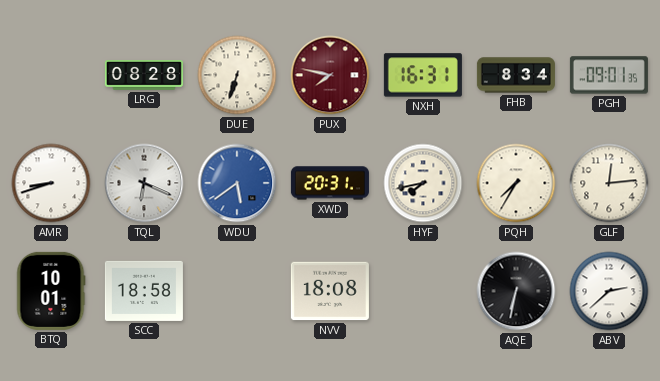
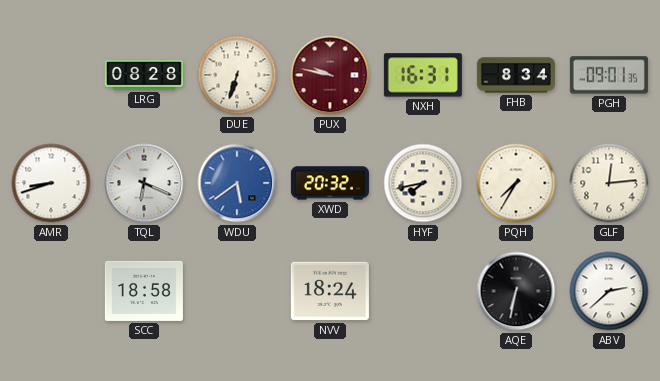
PUX: 7:47 -> 9:47
XWD: 20:31 -> 20:32
BTQ: 10:01 -> none
NVV: 18:08 -> 18:24
